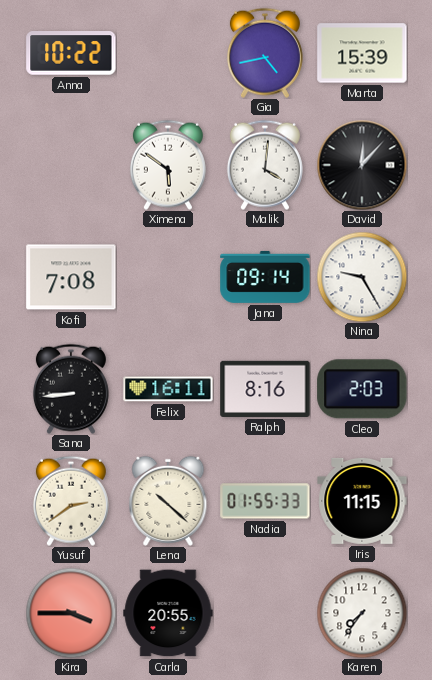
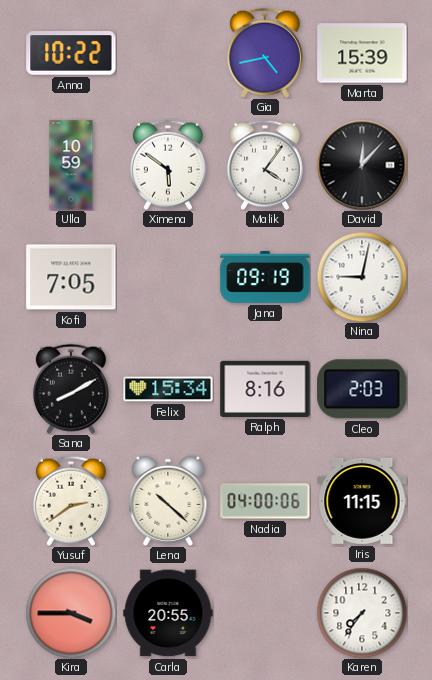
Ulla: none -> 10:59
Malik: 4:01 -> 4:06
Kofi: 7:08 -> 7:05
Jana: 09:14 -> 09:19
Nina: 9:25 -> 9:02
Sana: 8:44 -> 8:10
Felix: 16:11 -> 15:34
Nadia: 01:55 -> 04:00
